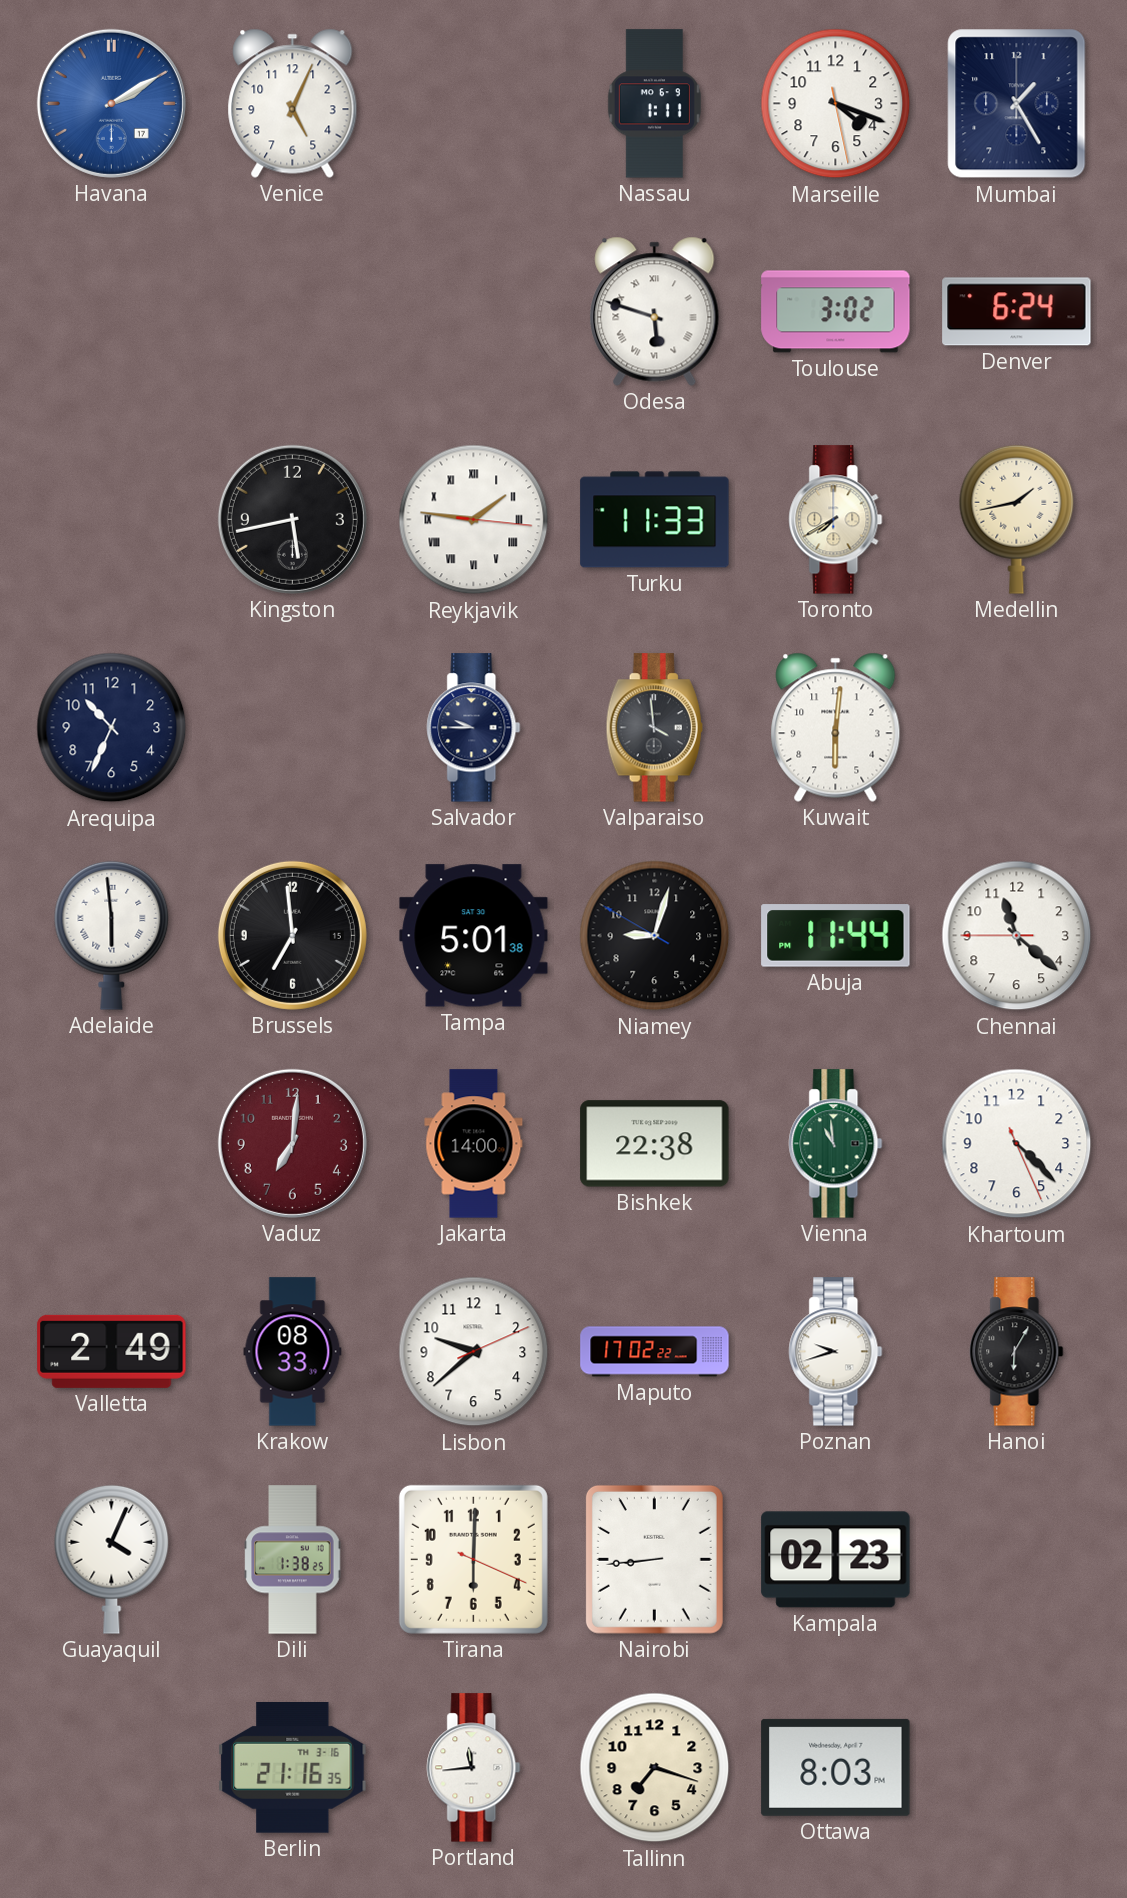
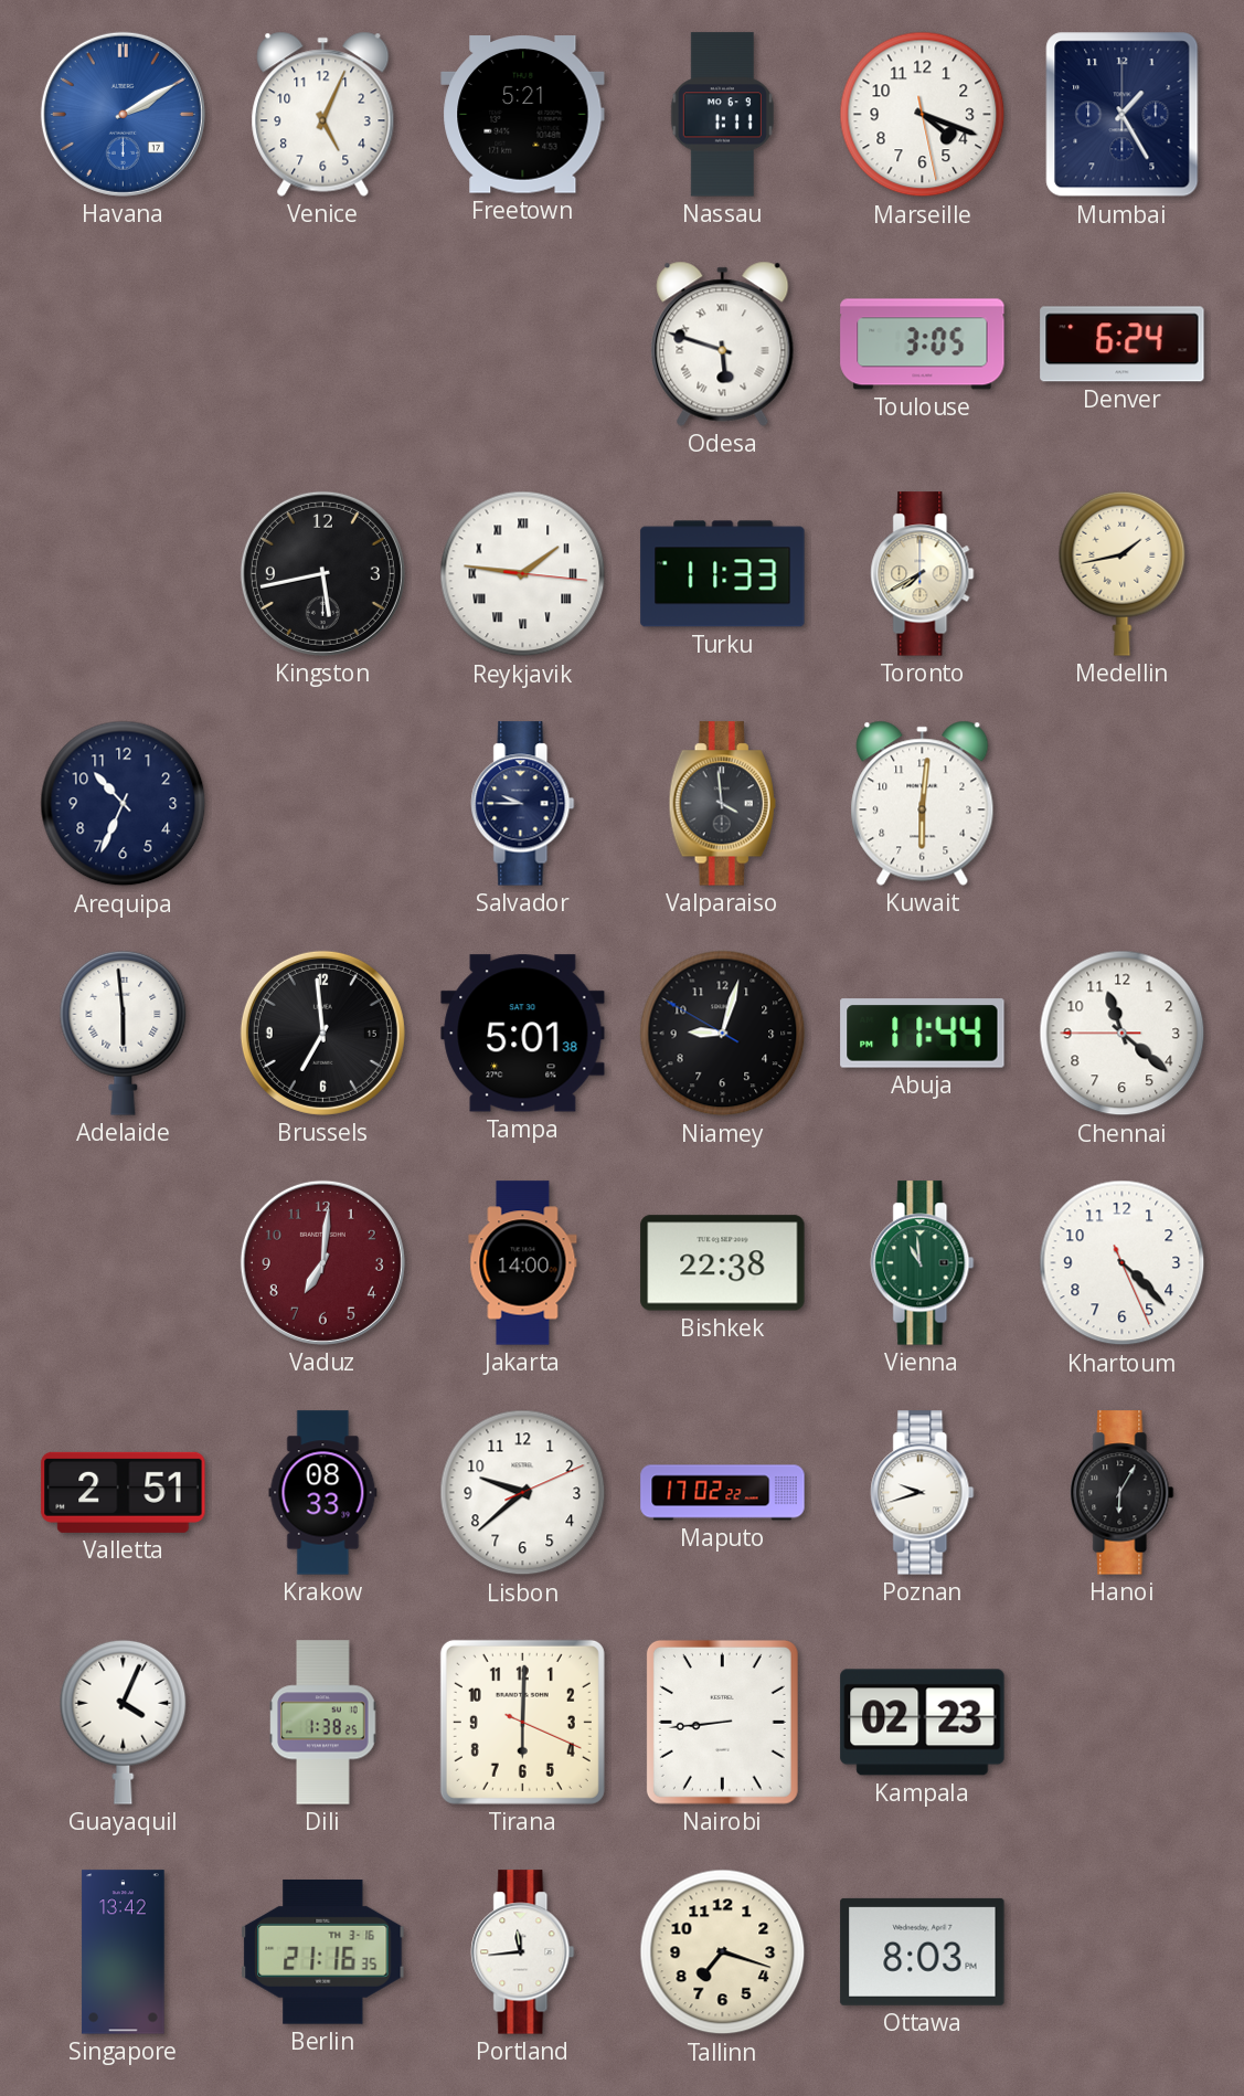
Freetown: none -> 5:21
Toulouse: 3:02 -> 3:05
Valletta: 2:49 -> 2:51
Singapore: none -> 13:42
